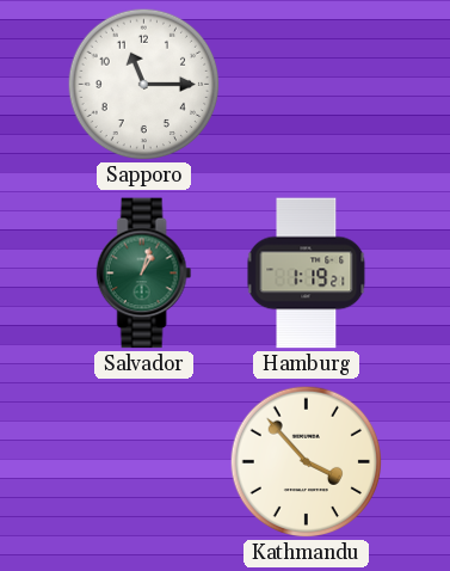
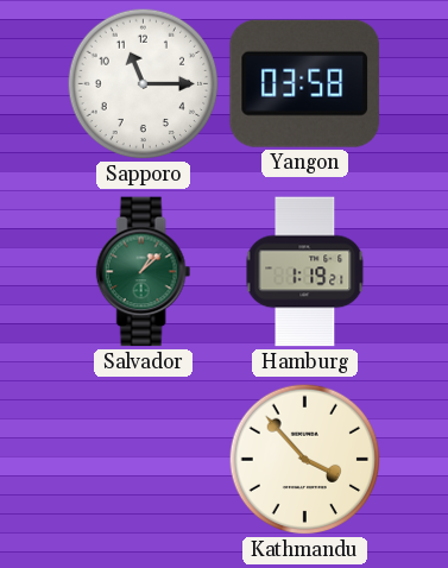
Yangon: none -> 03:58
Salvador: 1:03 -> 1:08
